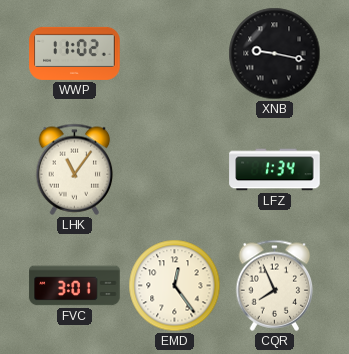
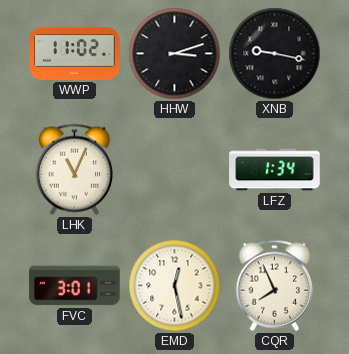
HHW: none -> 3:12
LHK: 11:06 -> 11:04
EMD: 12:24 -> 12:28
